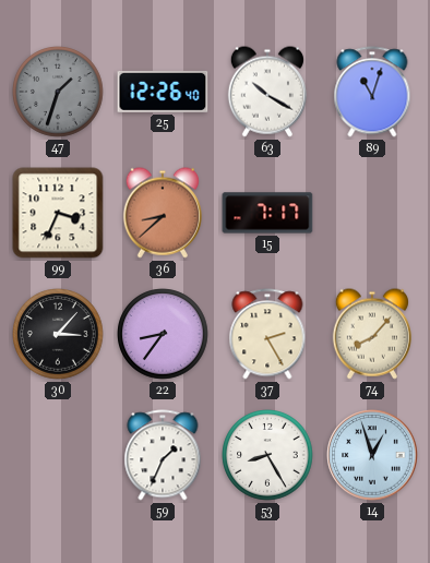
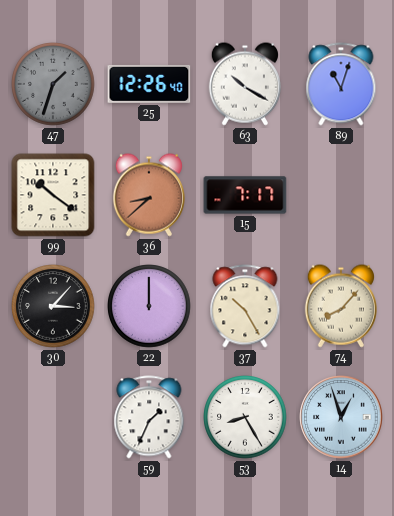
99: 3:34 -> 10:21
22: 8:36 -> 12:00
37: 2:25 -> 10:25
